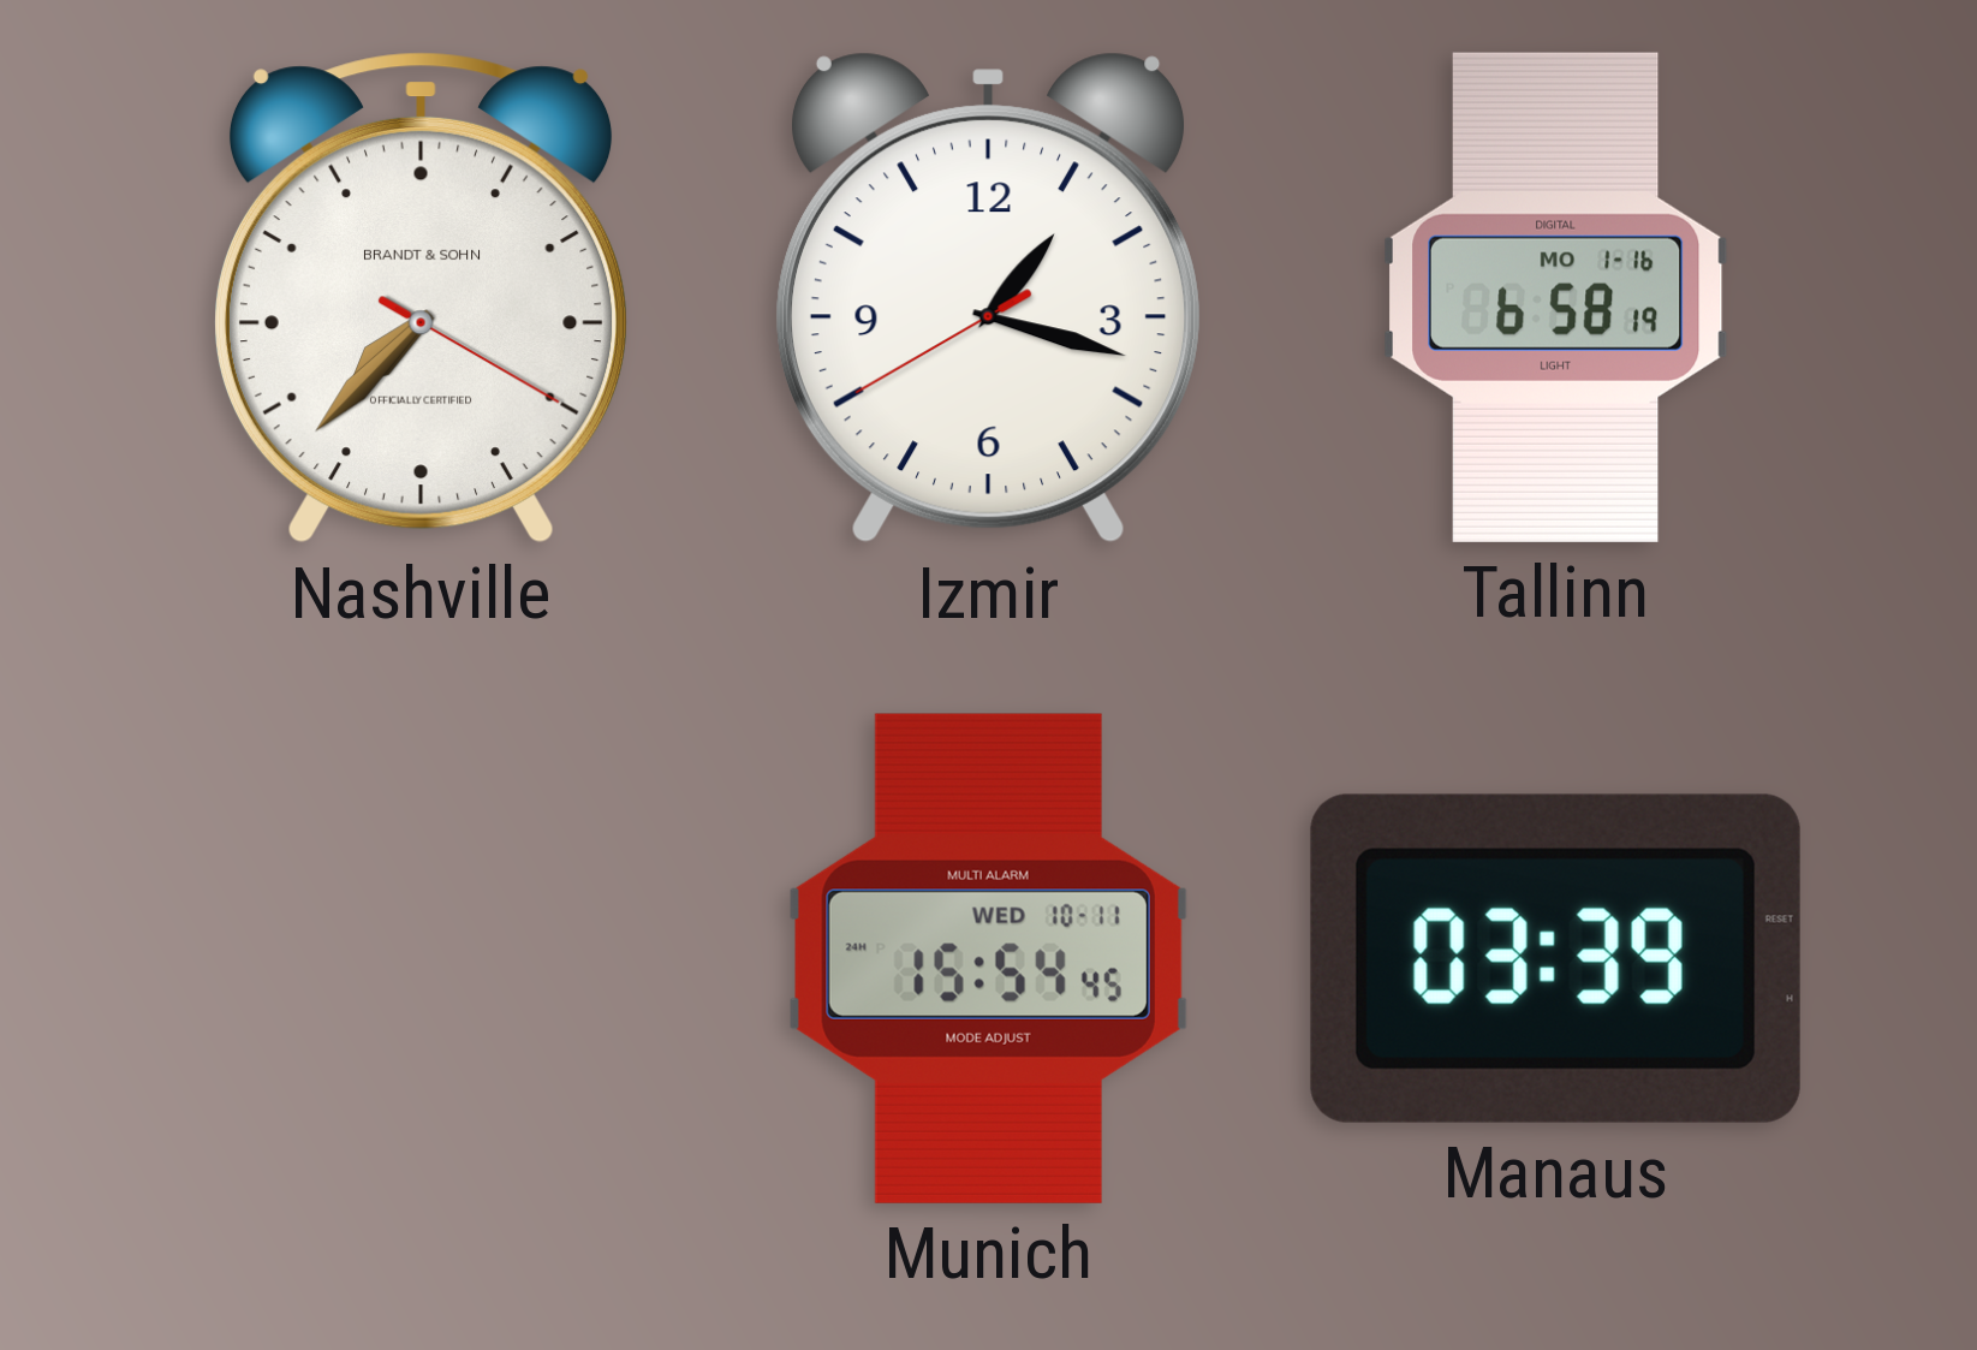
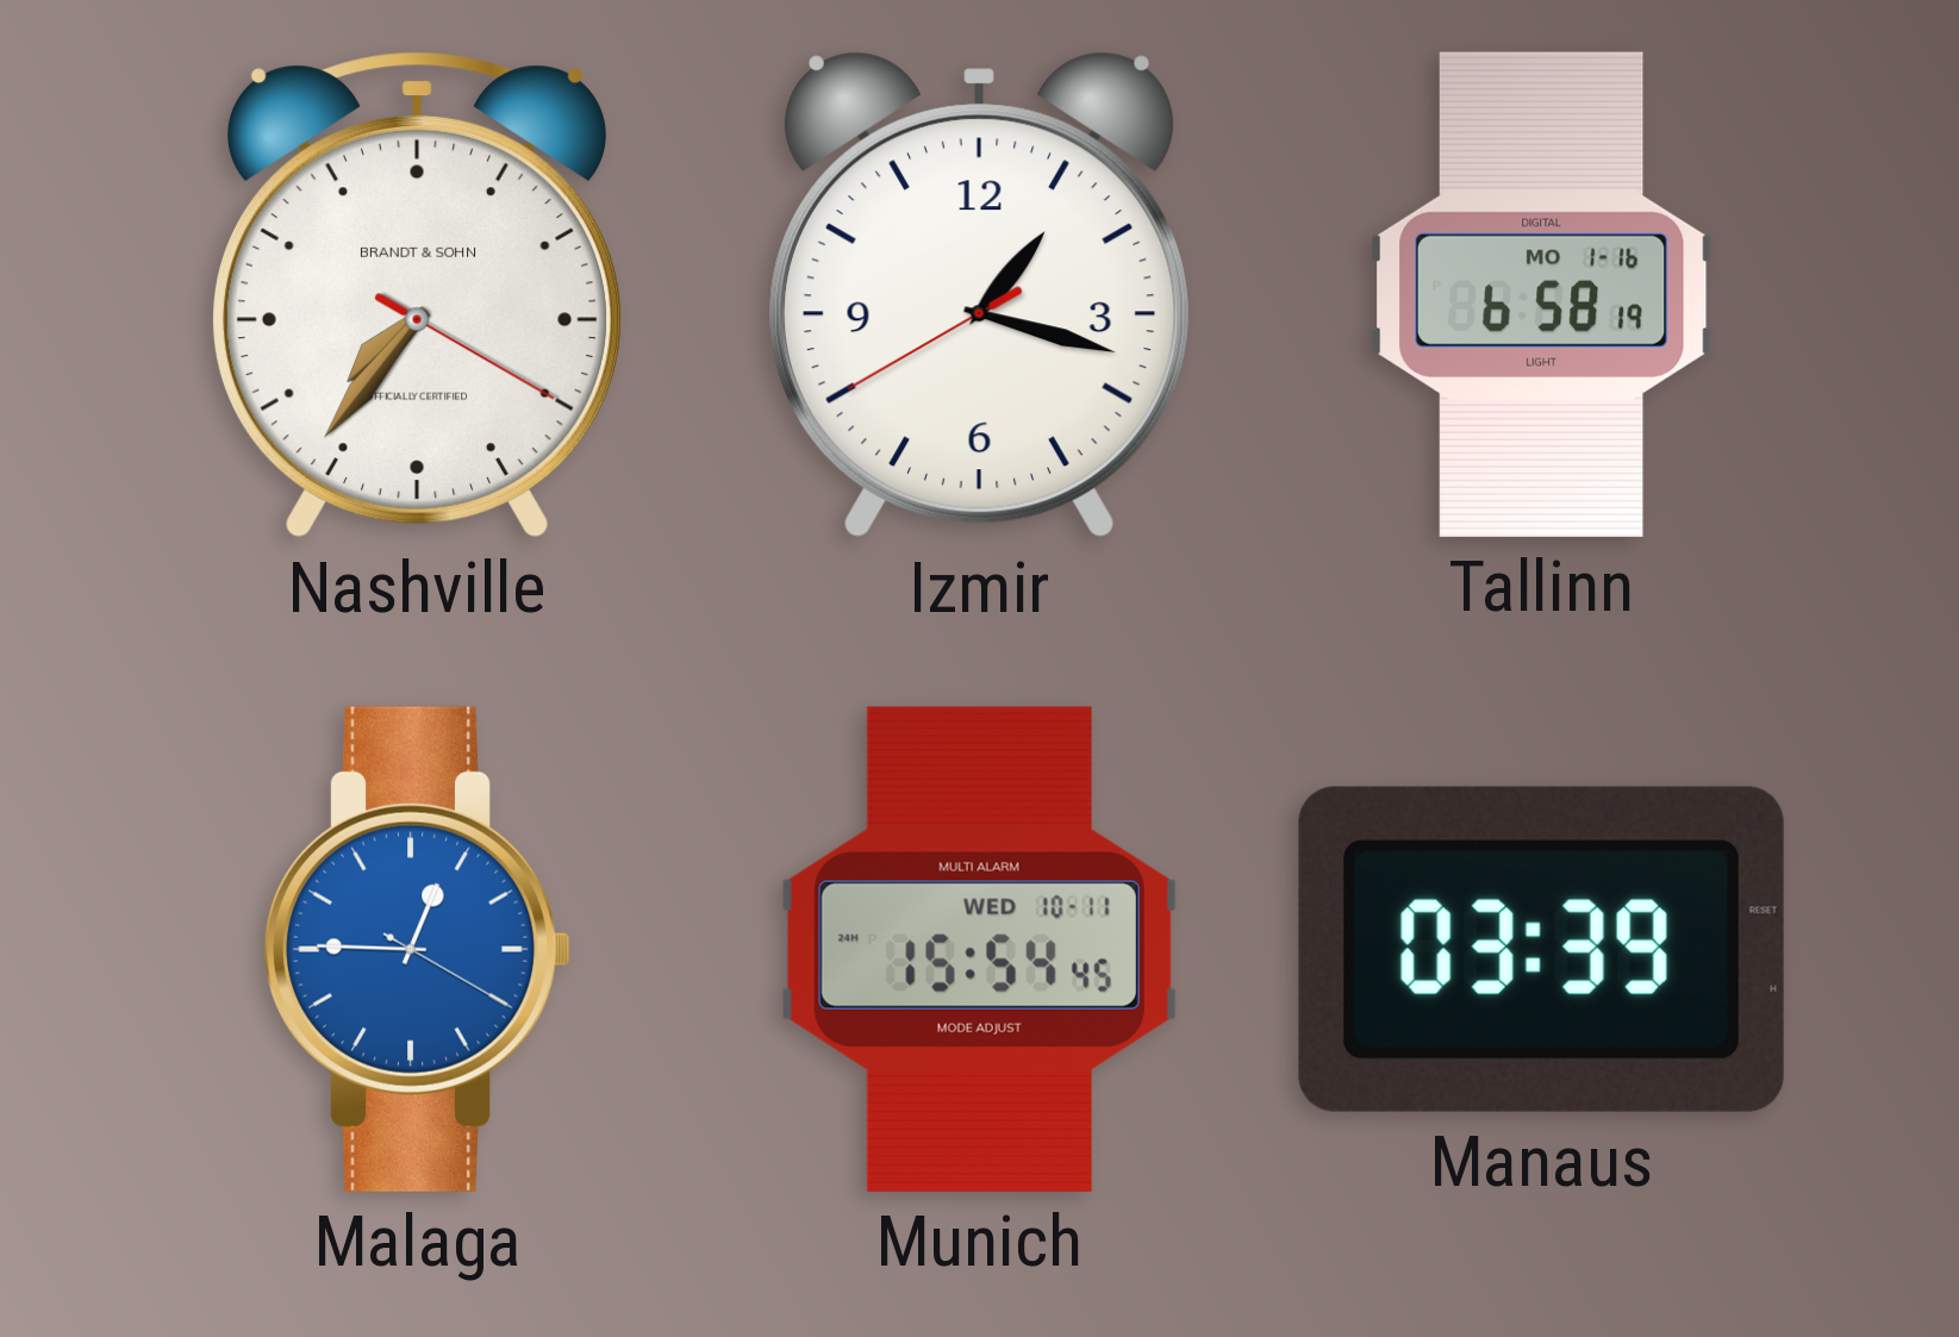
Nashville: 7:37 -> 7:36
Malaga: none -> 12:45
